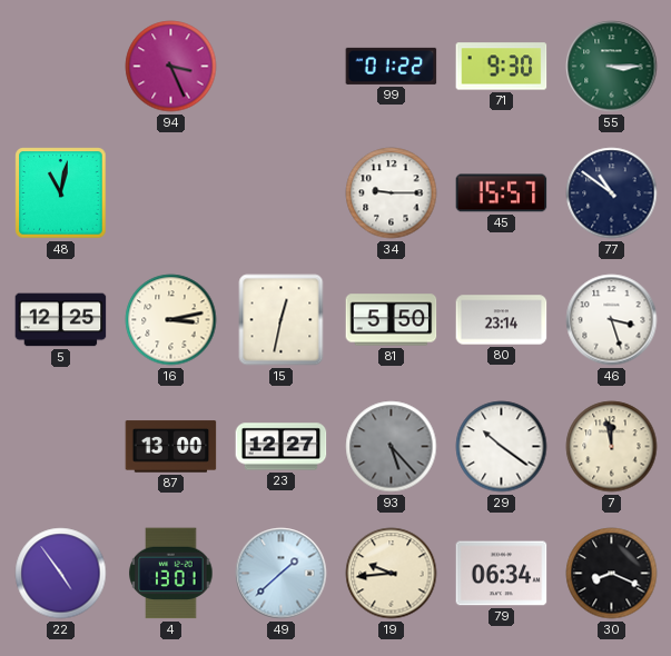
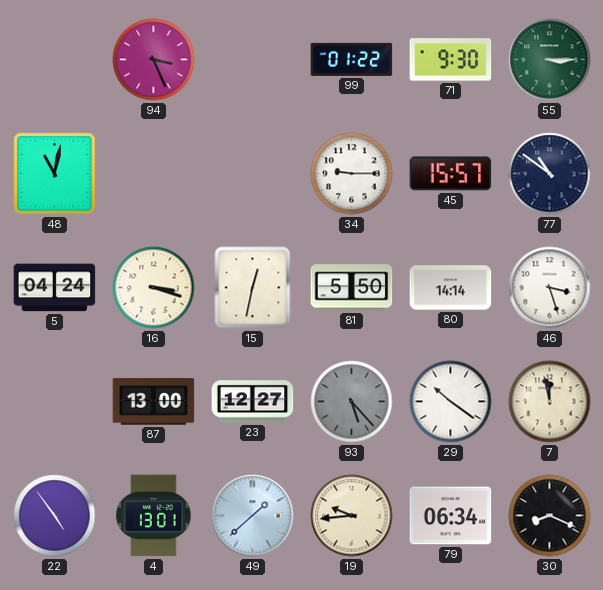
5: 12:25 -> 04:24
16: 3:13 -> 3:18
80: 23:14 -> 14:14
